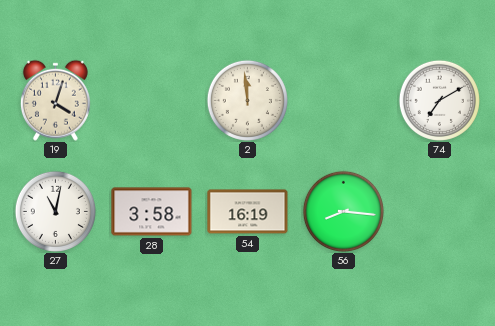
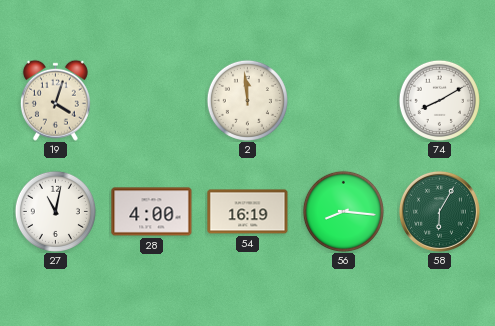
74: 7:10 -> 8:10
28: 3:58 -> 4:00
58: none -> 6:05
